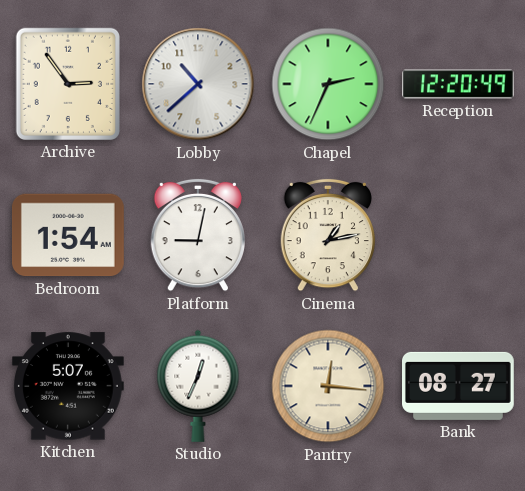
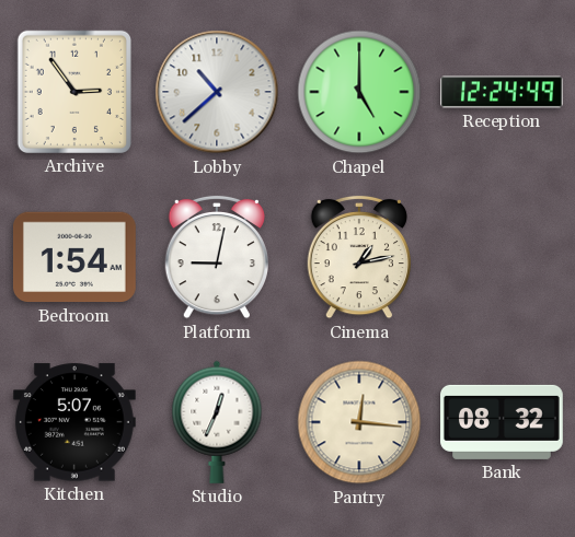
Chapel: 2:34 -> 5:00
Reception: 12:20 -> 12:24
Bank: 08:27 -> 08:32
